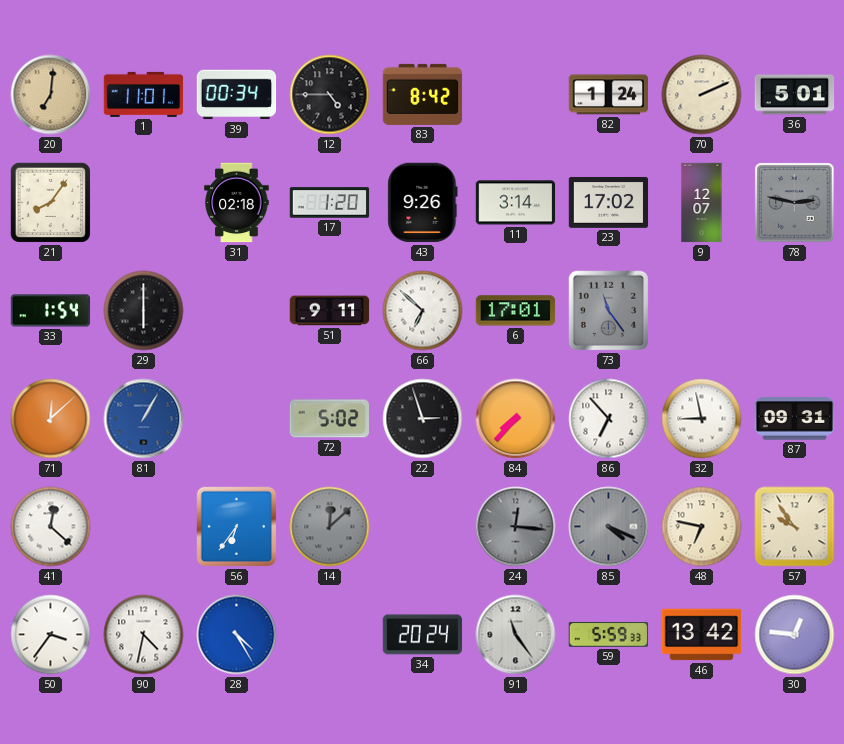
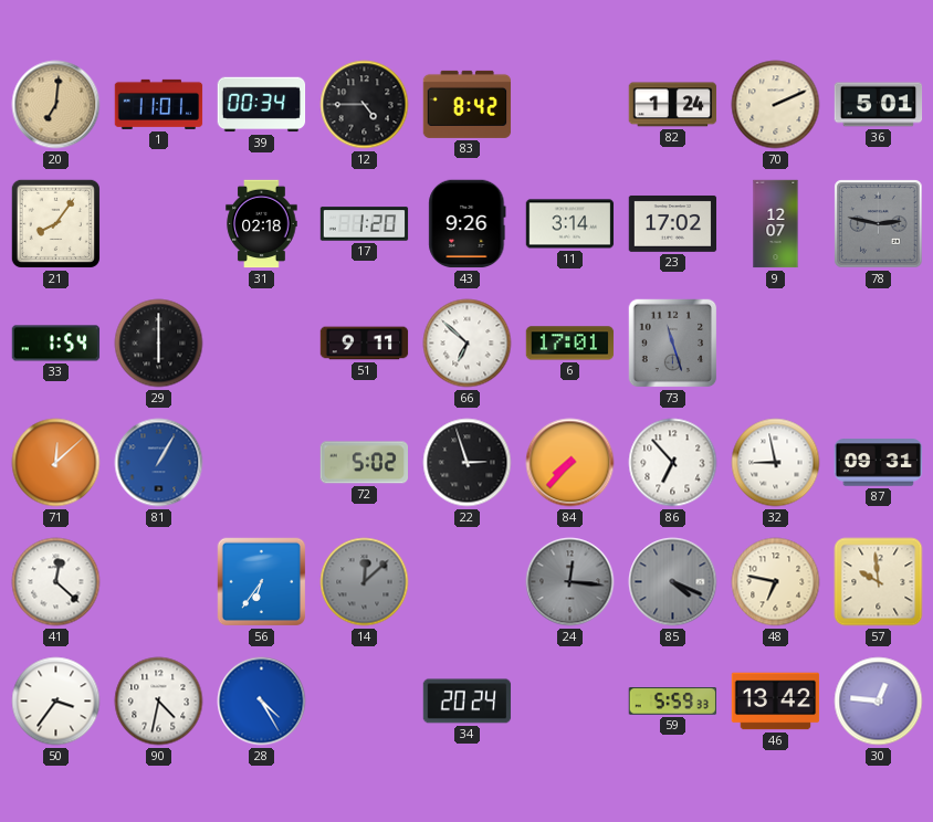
73: 11:24 -> 11:27
57: 9:54 -> 9:59
91: 11:24 -> none
